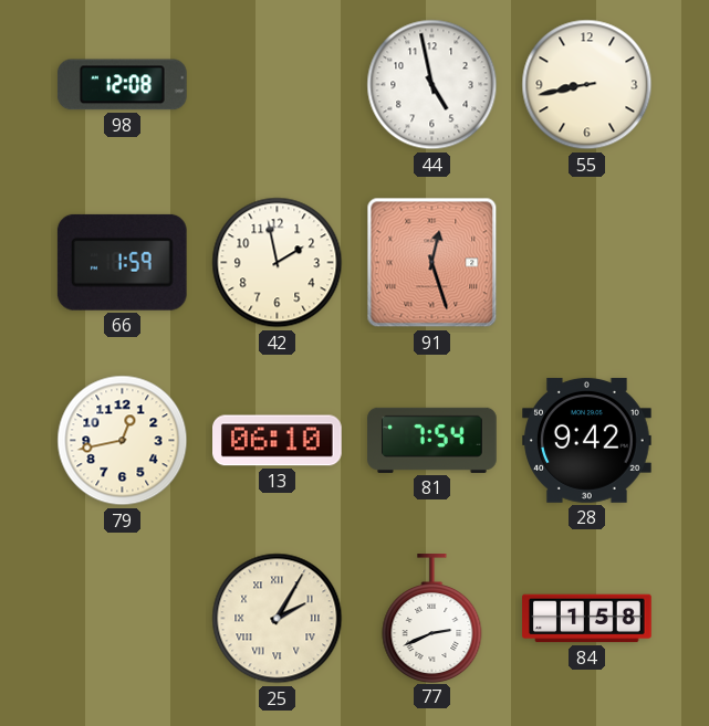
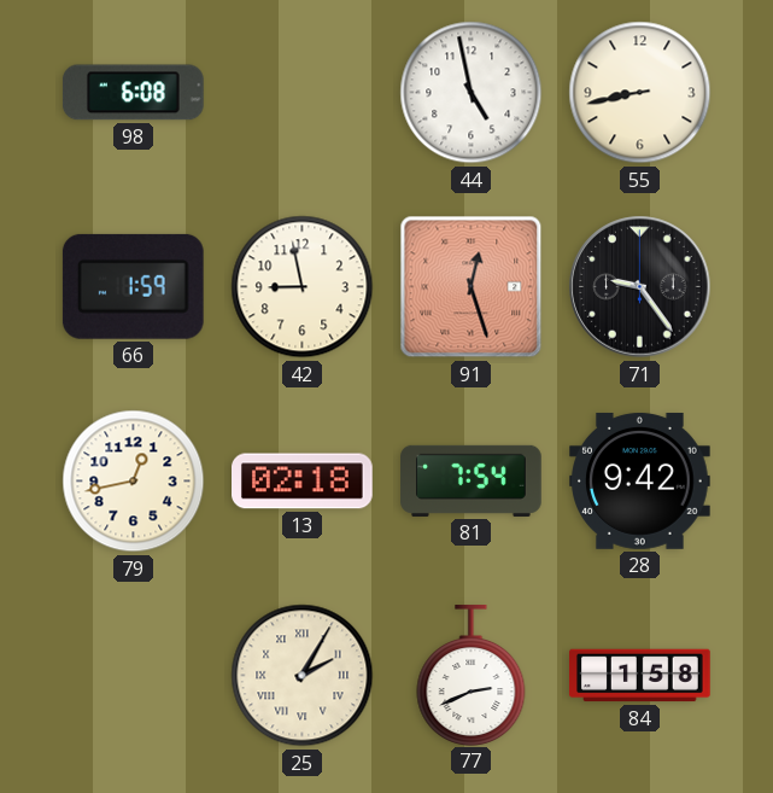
98: 12:08 -> 6:08
42: 1:58 -> 8:58
71: none -> 9:24
13: 06:10 -> 02:18
